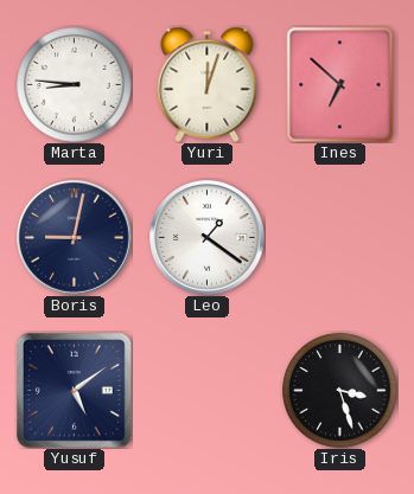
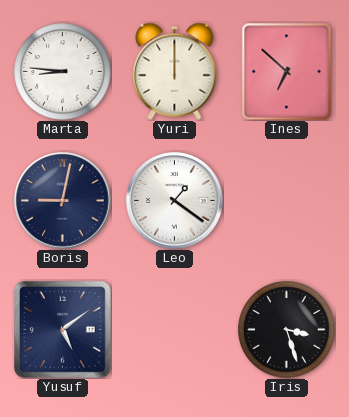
Yuri: 12:03 -> 12:00
